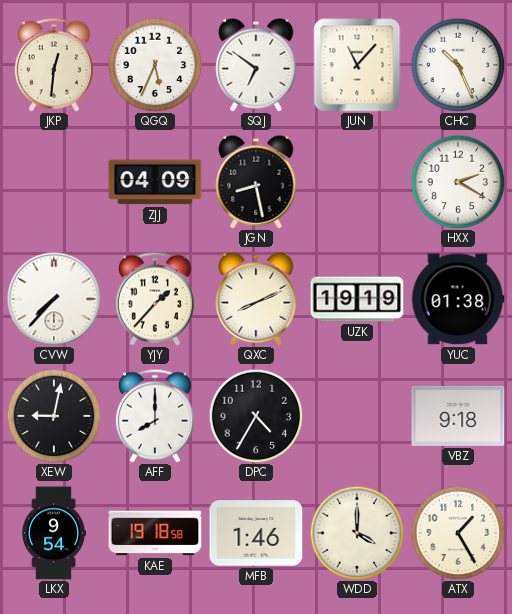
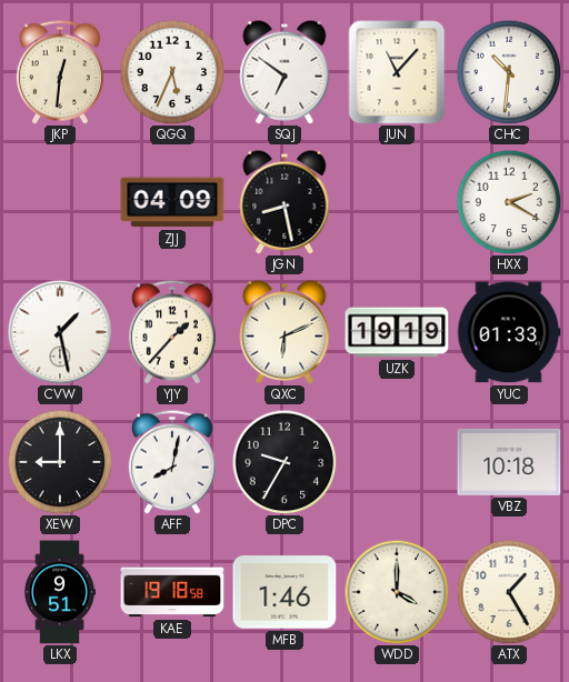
CHC: 10:26 -> 10:31
CVW: 7:37 -> 1:28
QXC: 8:11 -> 6:11
YUC: 01:38 -> 01:33
XEW: 9:02 -> 9:00
AFF: 8:00 -> 8:02
DPC: 4:35 -> 9:35
VBZ: 9:18 -> 10:18
LKX: 9:54 -> 9:51
